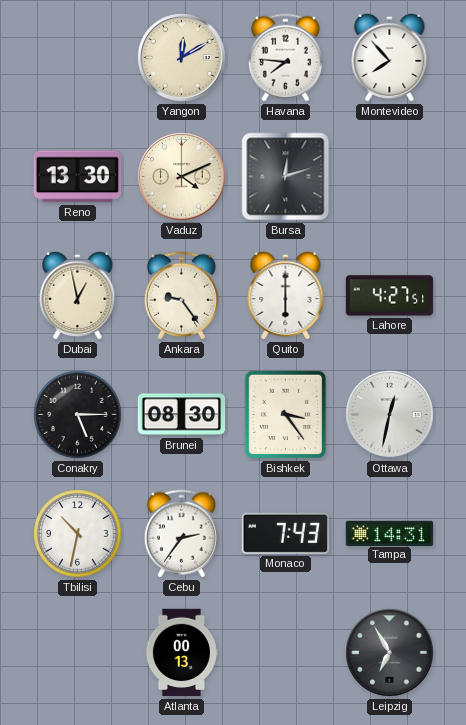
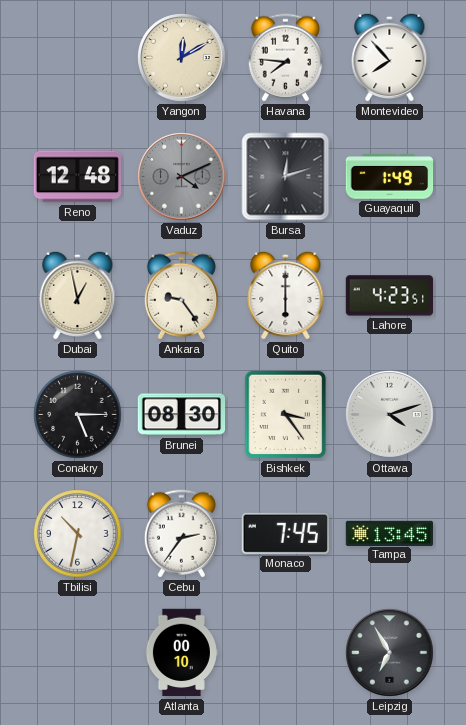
Reno: 13:30 -> 12:48
Vaduz dial: cream -> grey
Guayaquil: none -> 1:49
Lahore: 4:27 -> 4:23
Ottawa: 12:32 -> 4:12
Monaco: 7:43 -> 7:45
Tampa: 14:31 -> 13:45
Atlanta: 00:13 -> 00:10
